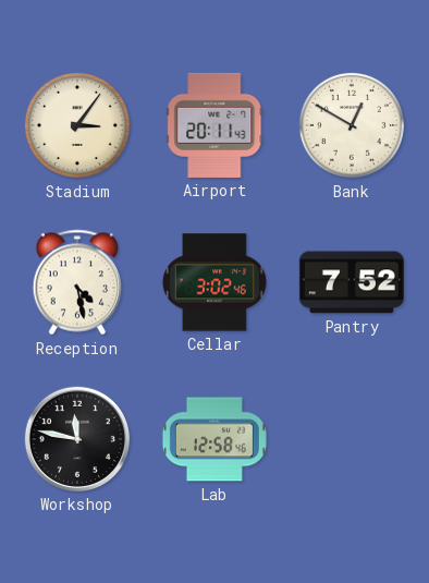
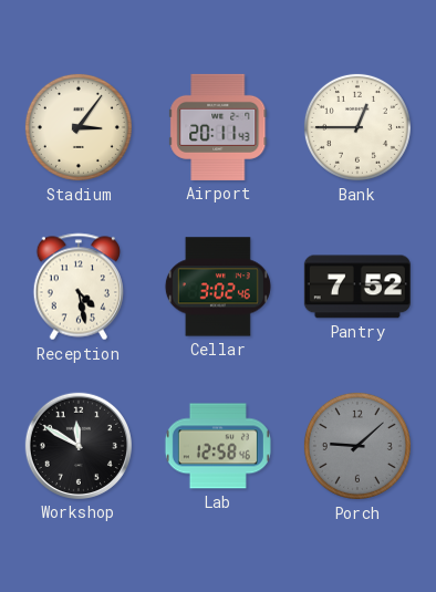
Bank: 12:50 -> 12:45
Workshop: 11:47 -> 11:50
Porch: none -> 9:08
